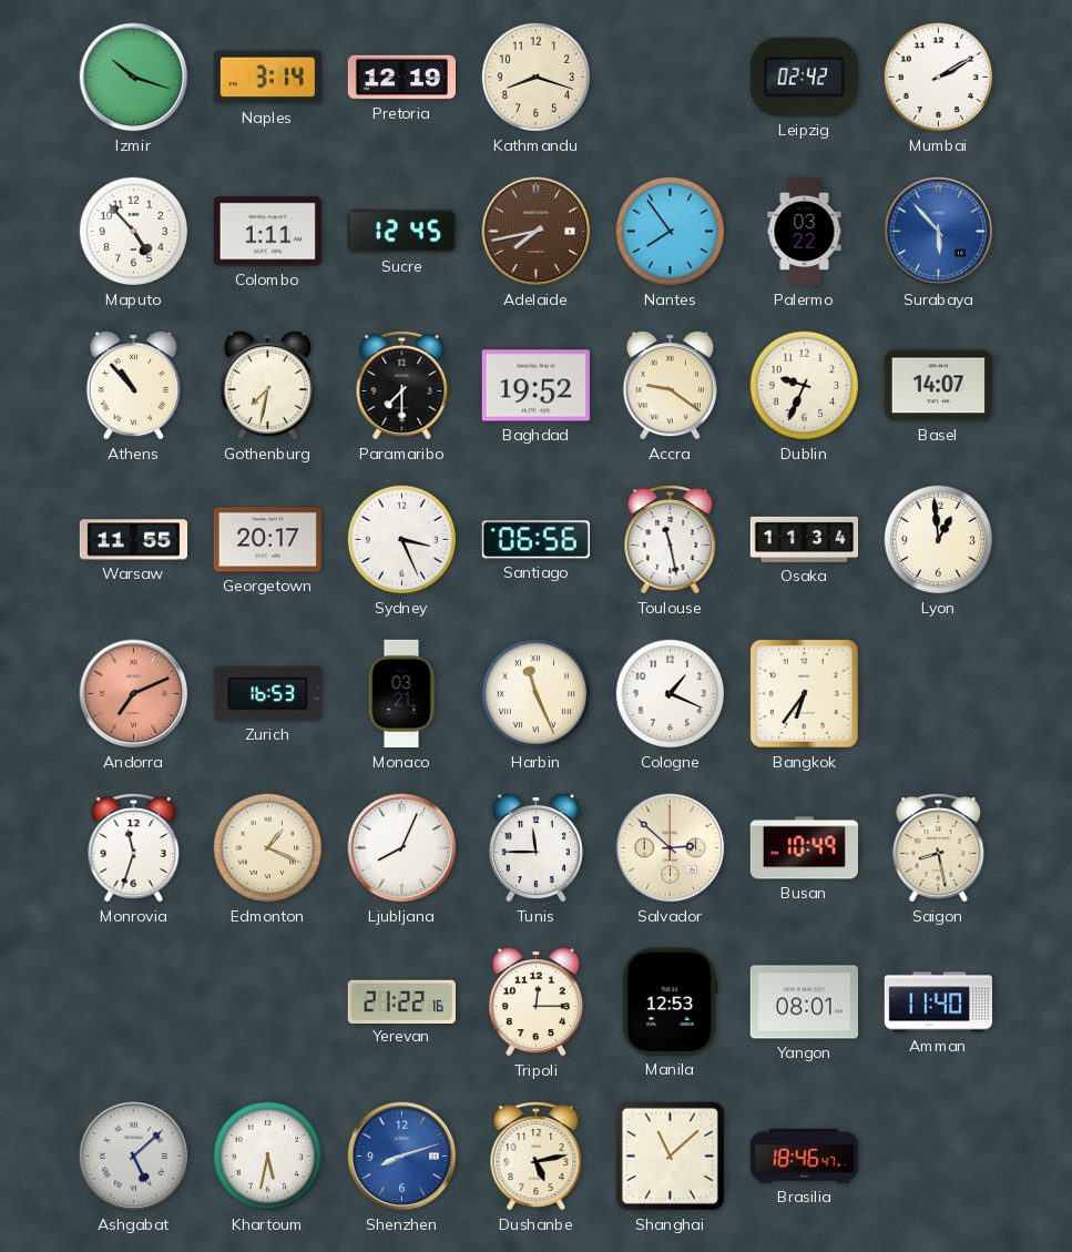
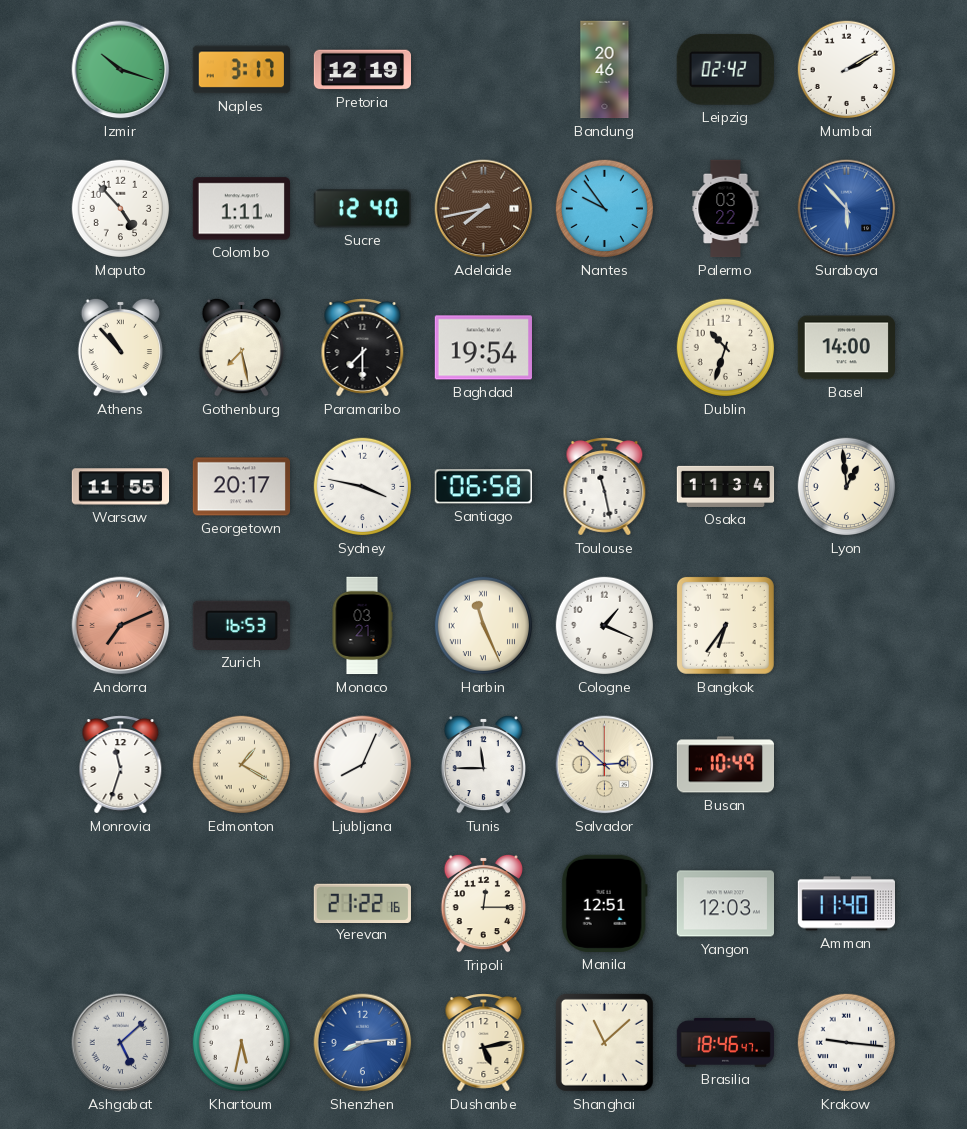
Naples: 3:14 -> 3:17
Kathmandu: 8:18 -> none
Bandung: none -> 20:46
Sucre: 12:45 -> 12:40
Nantes: 7:54 -> 9:54
Gothenburg: 7:32 -> 7:28
Baghdad: 19:52 -> 19:54
Accra: 9:21 -> none
Dublin: 9:34 -> 10:33
Basel: 14:07 -> 14:00
Sydney: 3:26 -> 3:47
Santiago: 06:56 -> 06:58
Edmonton: 1:19 -> 1:20
Saigon: 8:28 -> none
Manila: 12:53 -> 12:51
Yangon: 08:01 -> 12:03
Shenzhen: 8:12 -> 8:14
Krakow: none -> 9:16
